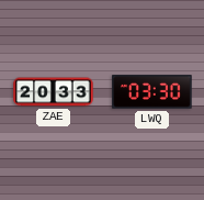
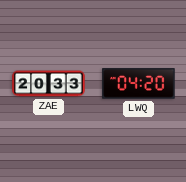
LWQ: 03:30 -> 04:20
